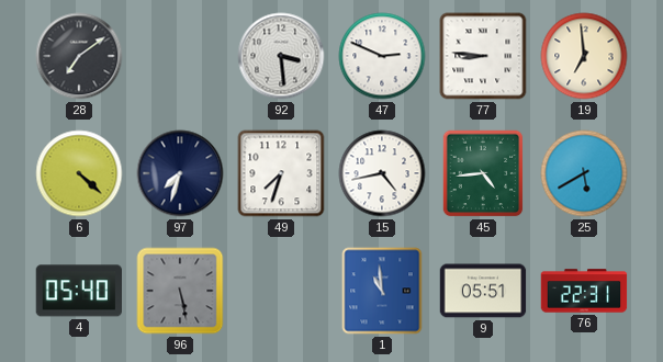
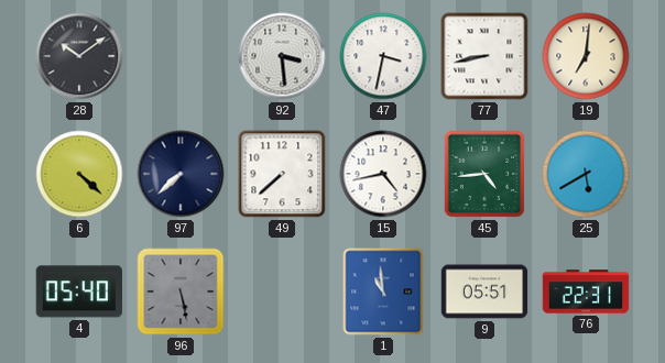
28: 7:09 -> 10:09
47: 2:49 -> 3:32
77: 8:46 -> 8:43
19: 6:59 -> 7:01
97: 7:33 -> 7:38
49: 7:33 -> 7:38
